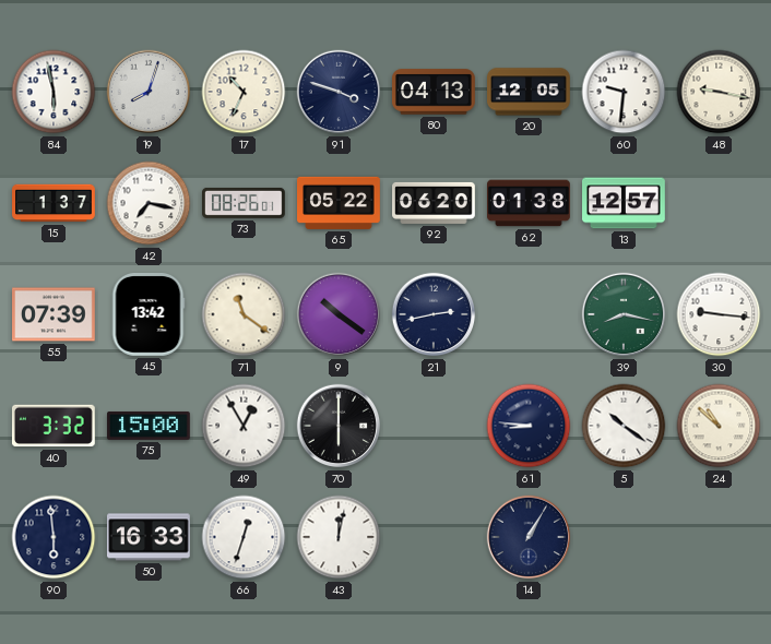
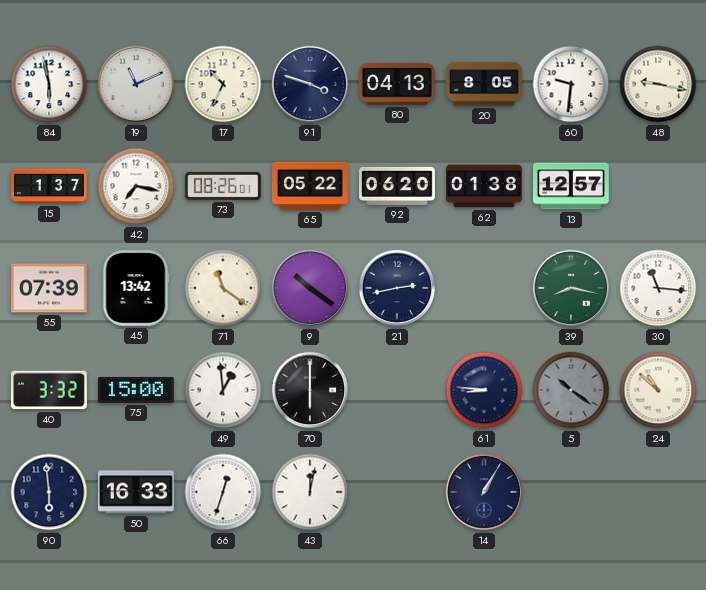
19: 8:03 -> 11:11
20: 12:05 -> 8:05
30: 9:16 -> 11:16
49: 12:55 -> 12:59
5 dial: white -> grey
